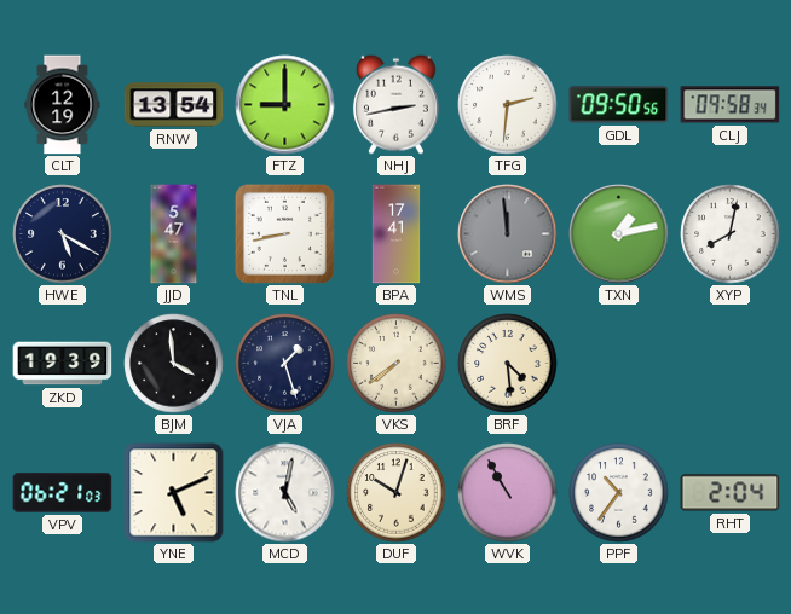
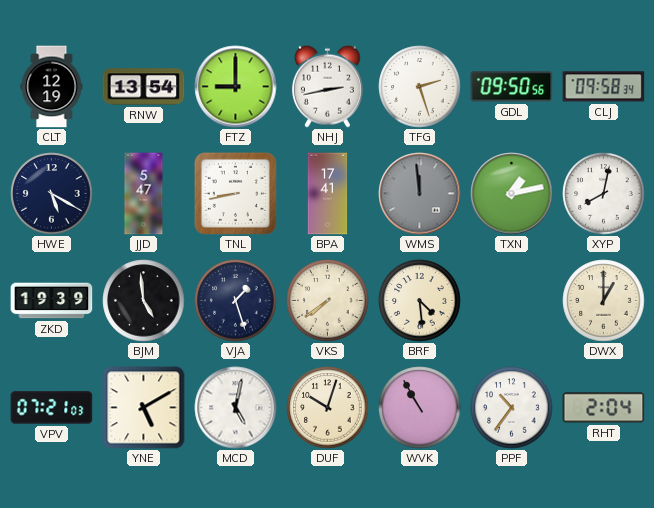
TFG: 2:31 -> 2:27
BJM: 3:59 -> 4:59
DWX: none -> 1:00
VPV: 06:21 -> 07:21
YNE: 5:11 -> 5:10
